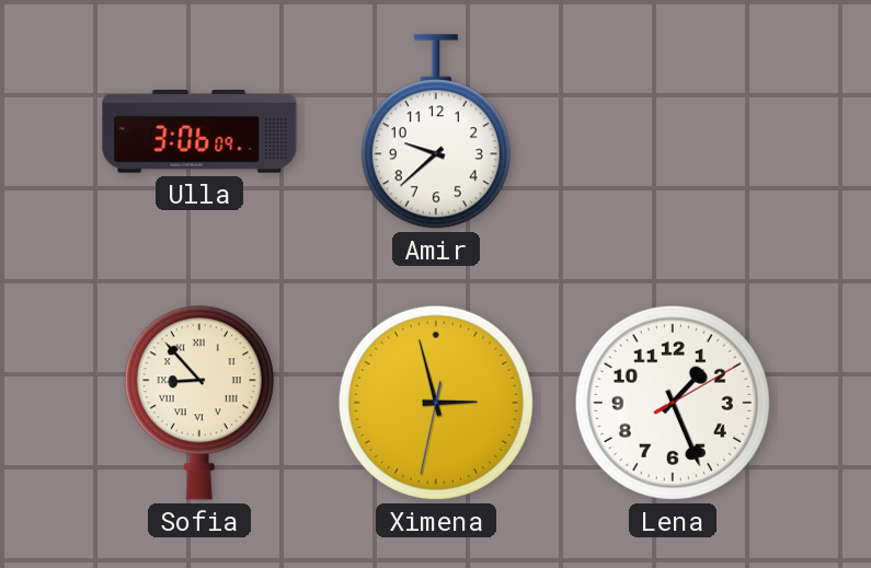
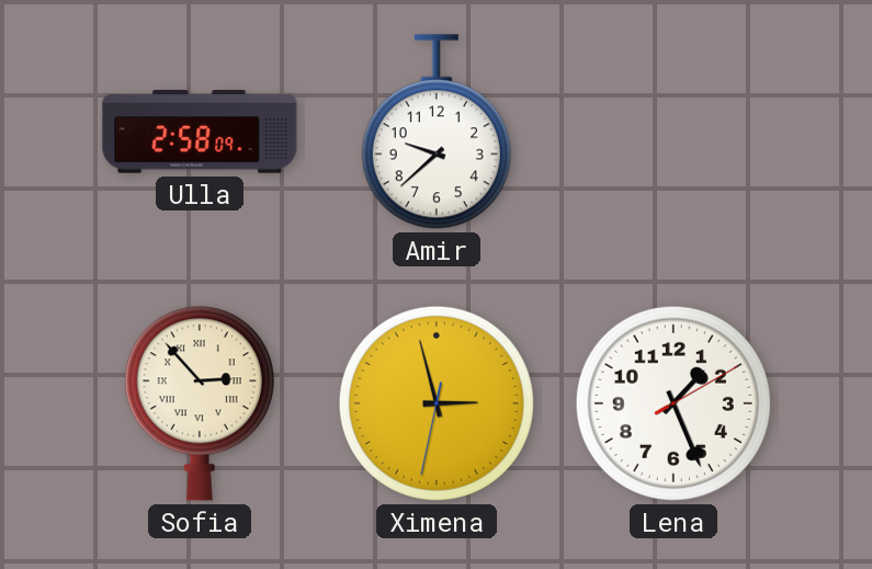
Ulla: 3:06 -> 2:58
Sofia: 8:53 -> 2:53
